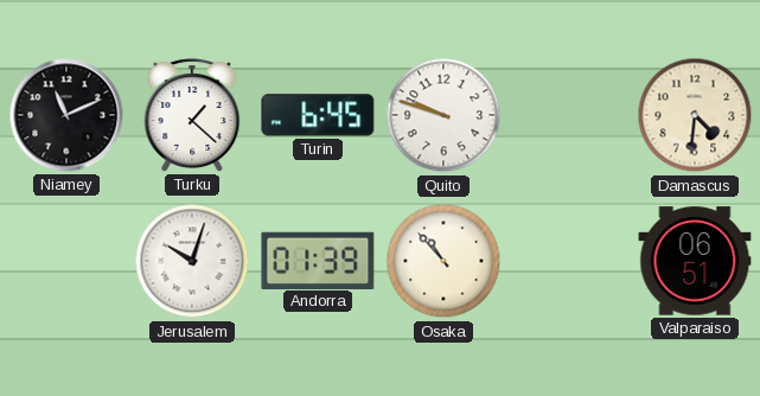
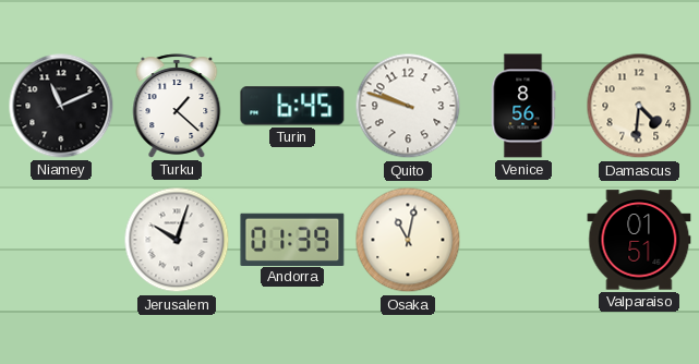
Venice: none -> 8:56
Osaka: 10:53 -> 11:02
Valparaiso: 06:51 -> 01:51
